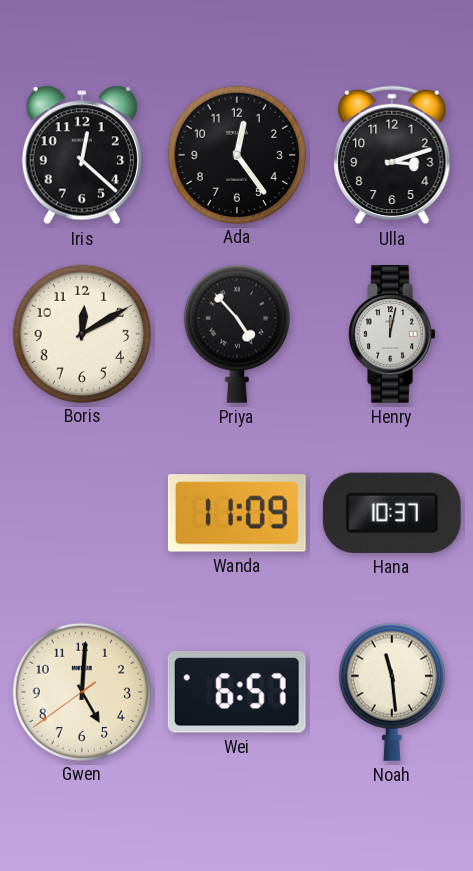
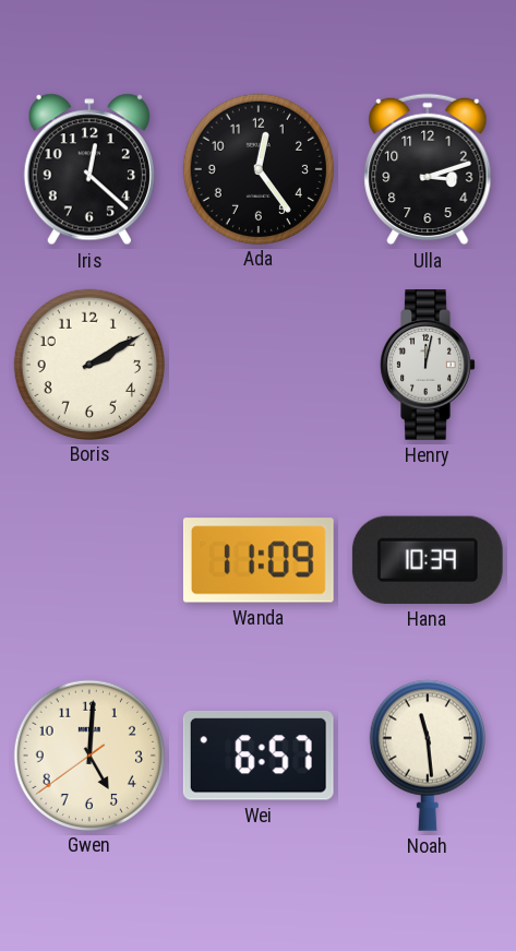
Boris: 12:10 -> 2:10
Priya: 4:53 -> none
Hana: 10:37 -> 10:39
